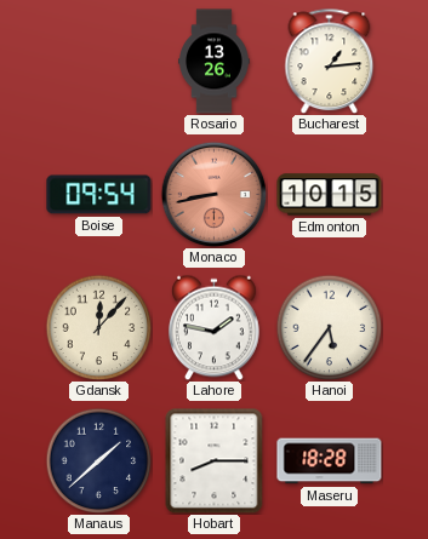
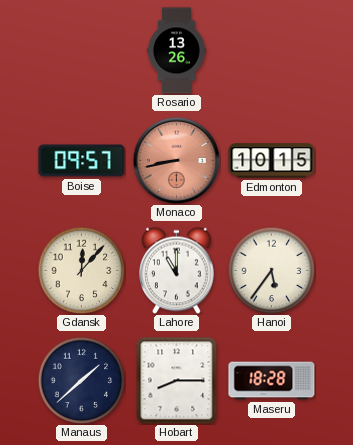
Bucharest: 1:14 -> none
Boise: 09:54 -> 09:57
Lahore: 1:47 -> 11:00
